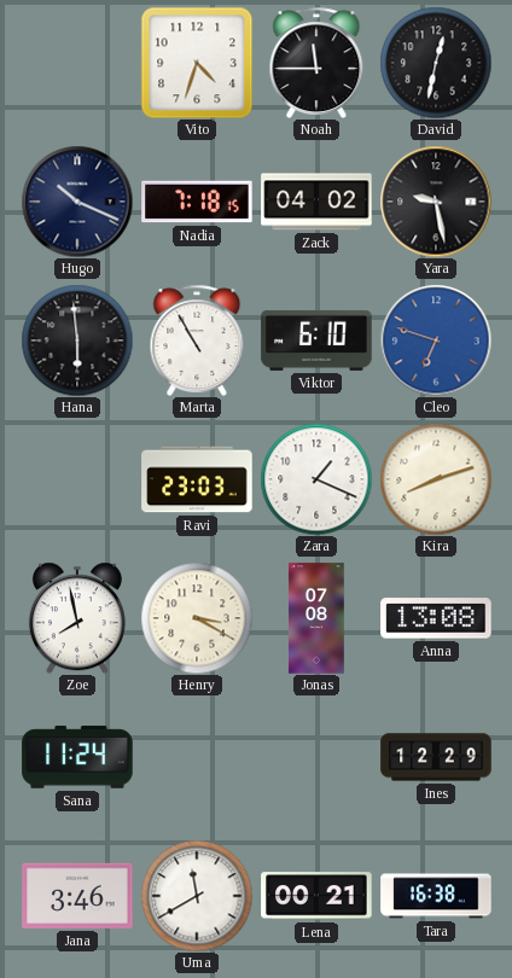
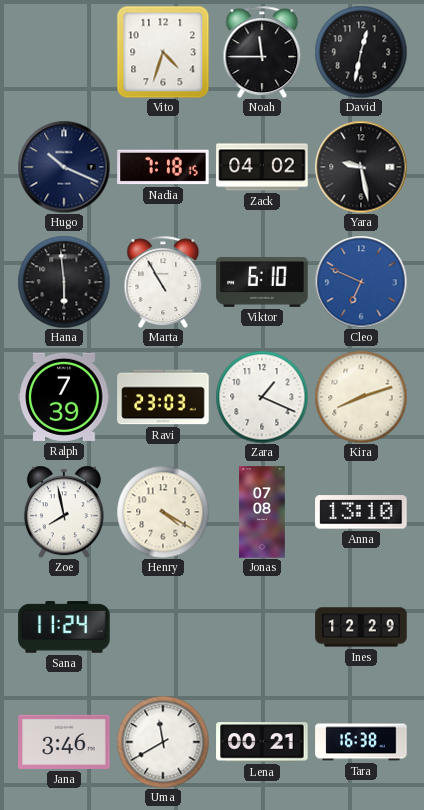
Cleo: 6:48 -> 6:49
Ralph: none -> 7:39
Henry: 3:20 -> 4:20
Anna: 13:08 -> 13:10
